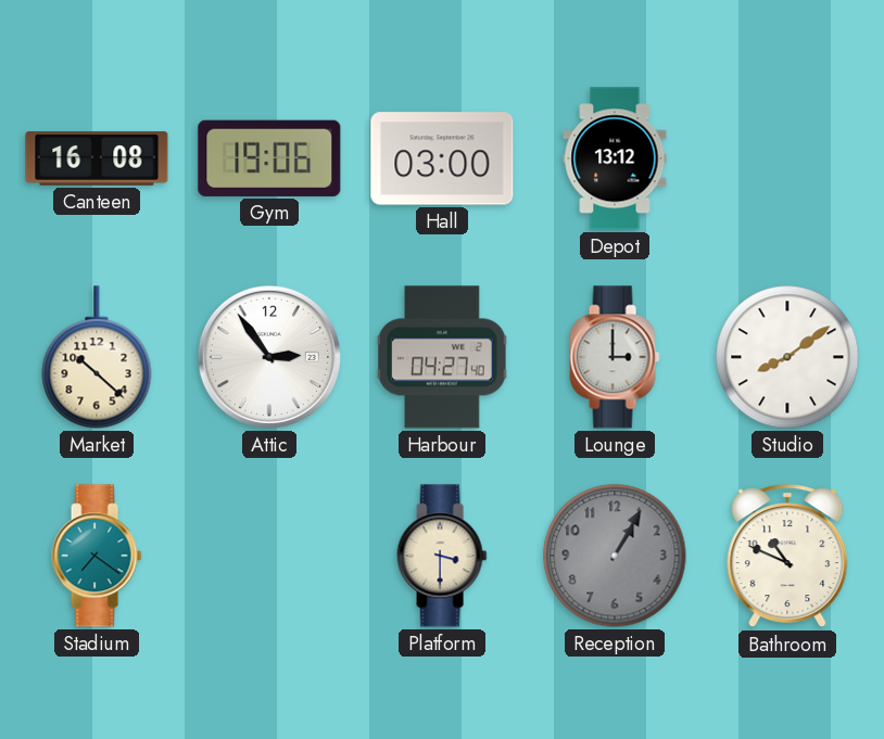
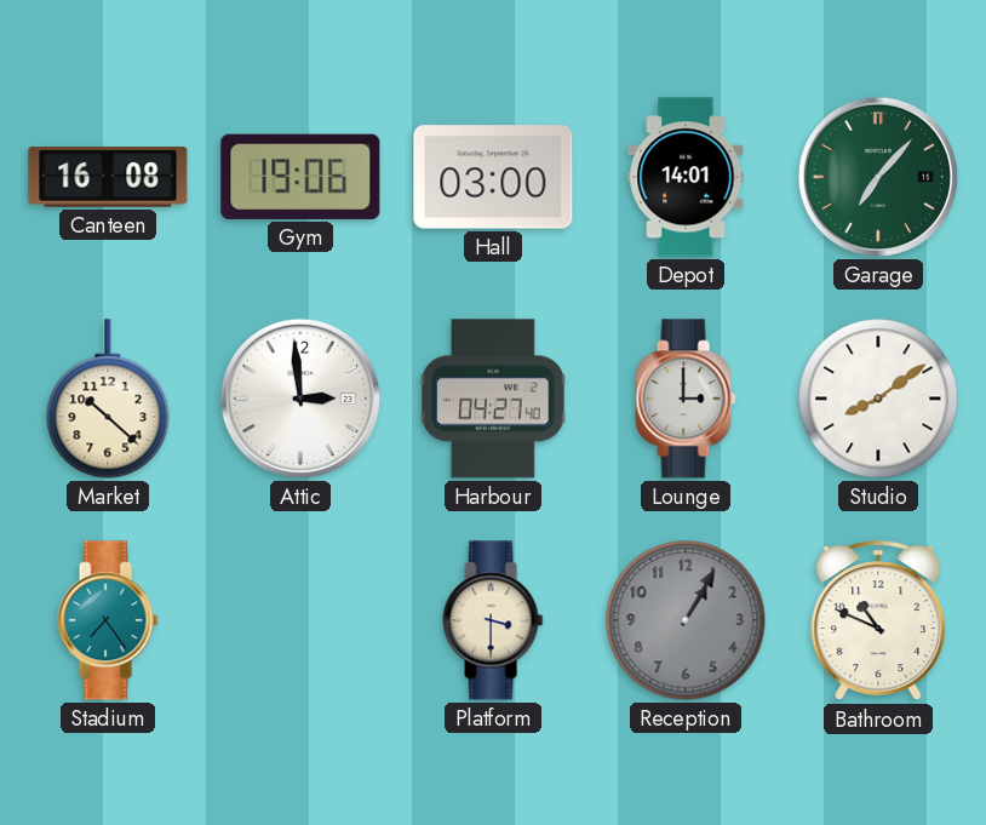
Depot: 13:12 -> 14:01
Garage: none -> 7:07
Attic: 2:54 -> 2:59
Stadium: 7:21 -> 7:24
